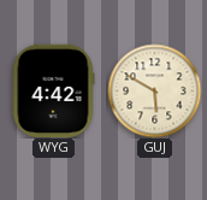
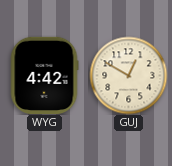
GUJ: 5:50 -> 12:50
